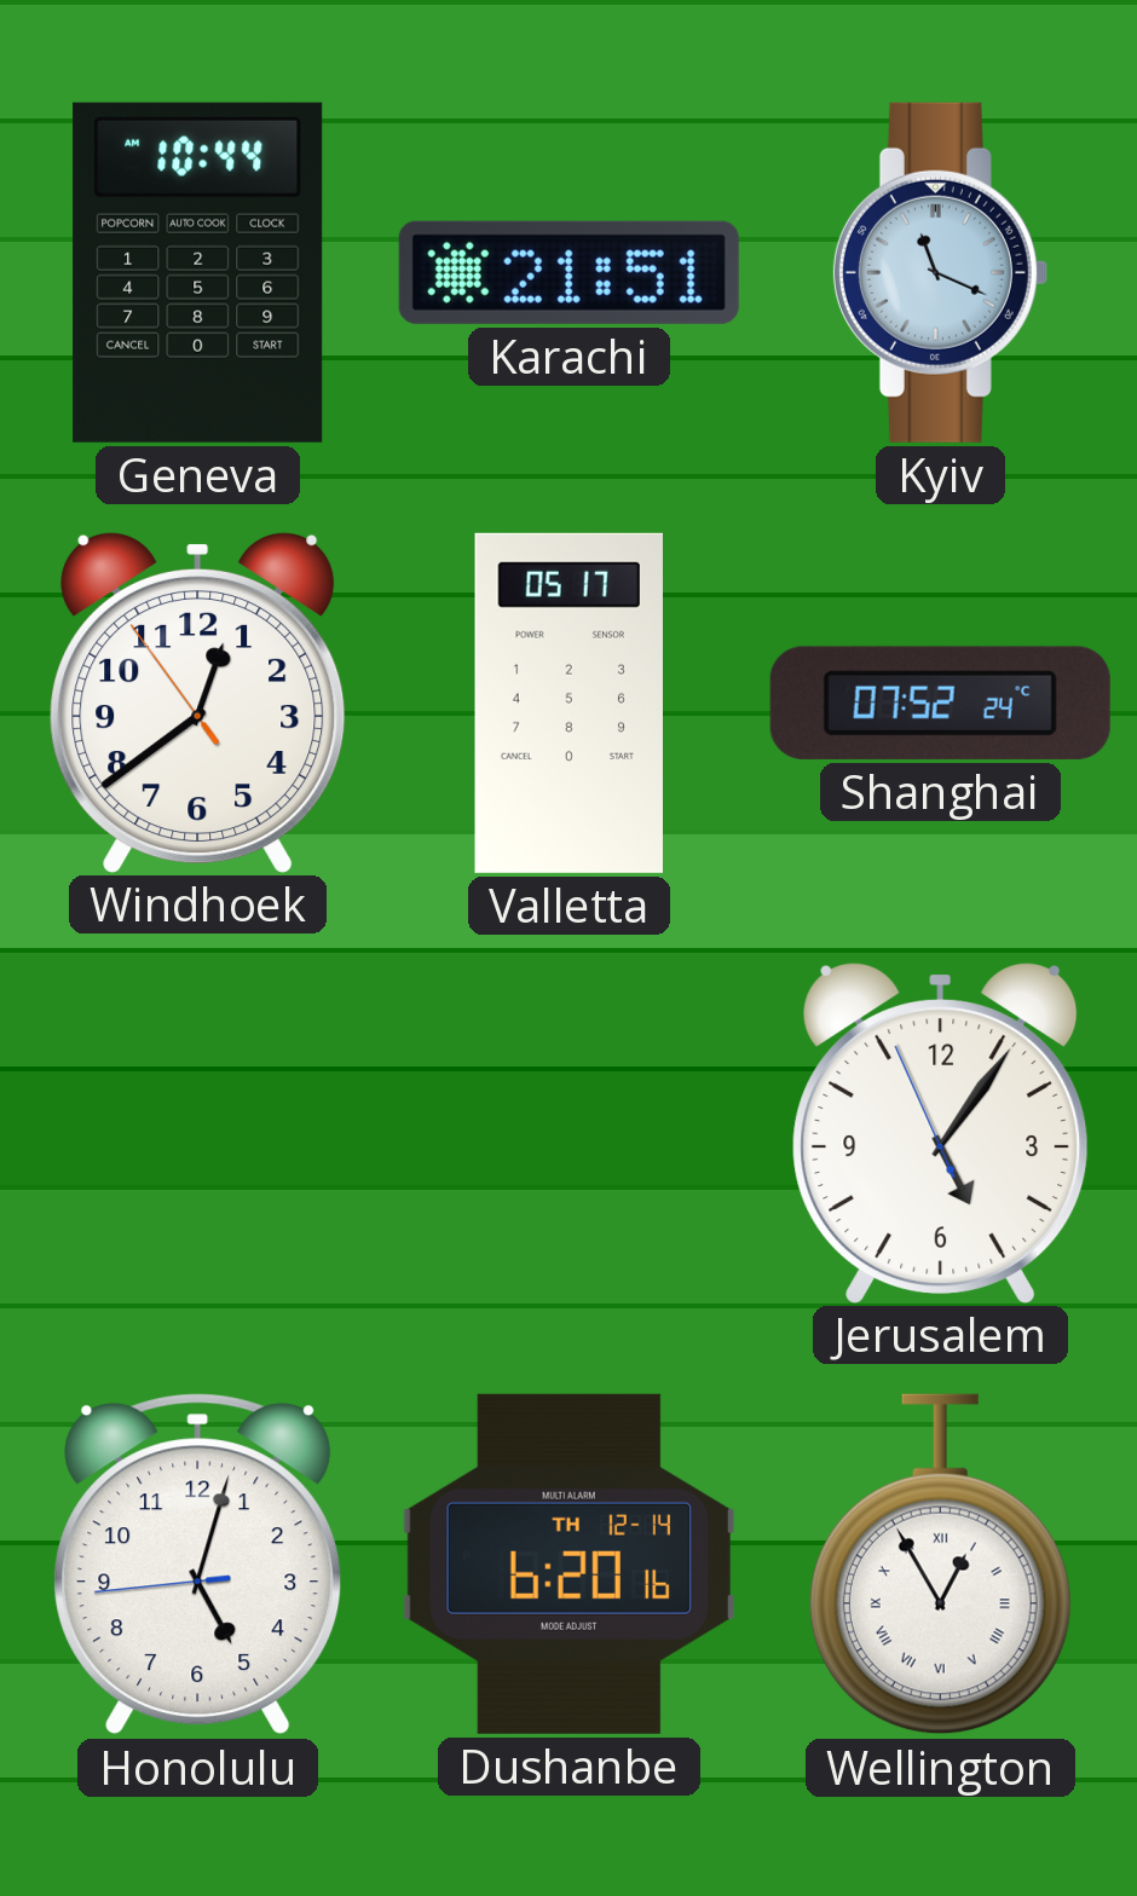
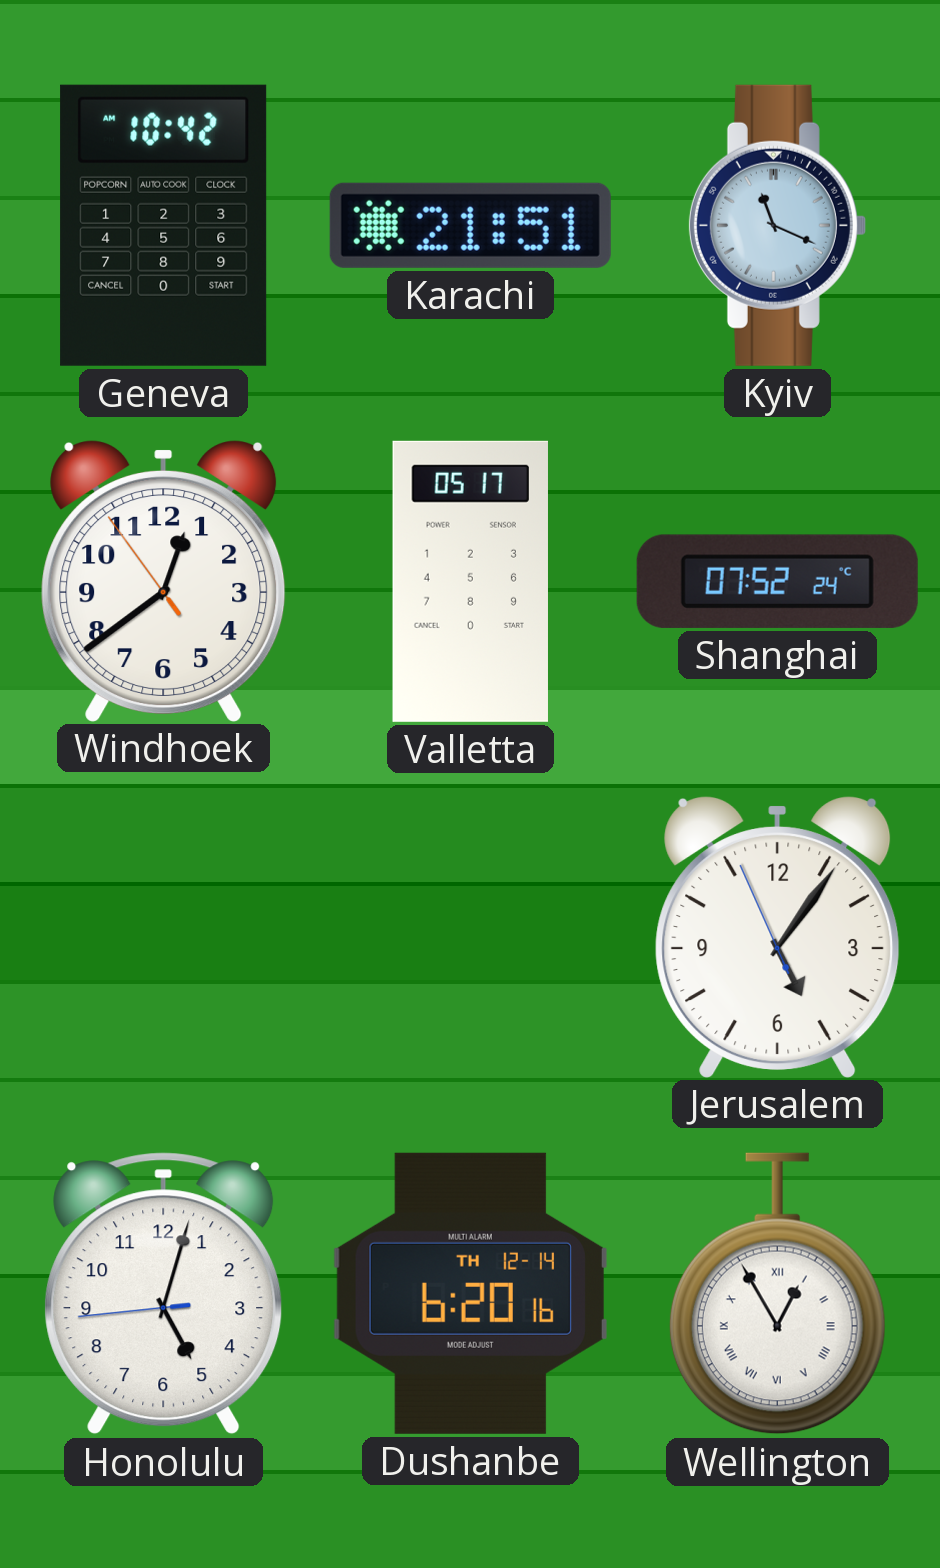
Geneva: 10:44 -> 10:42
